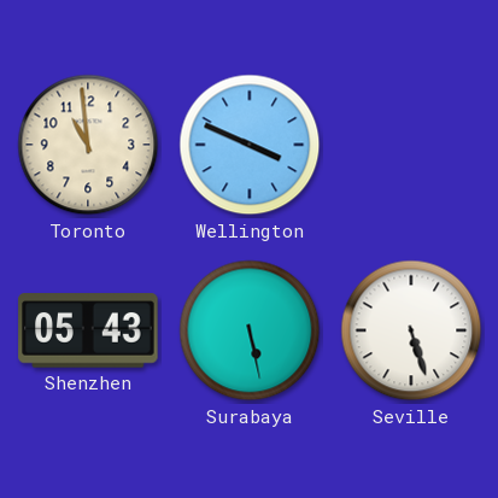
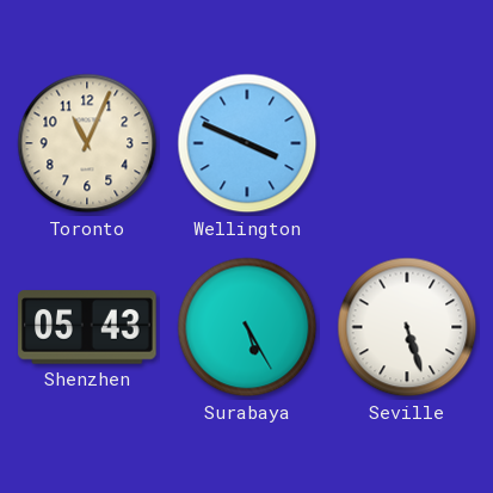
Toronto: 10:59 -> 11:04
Surabaya: 5:28 -> 5:25
